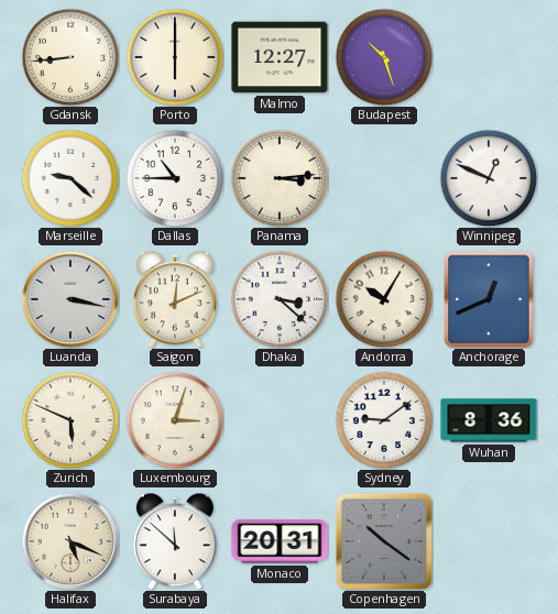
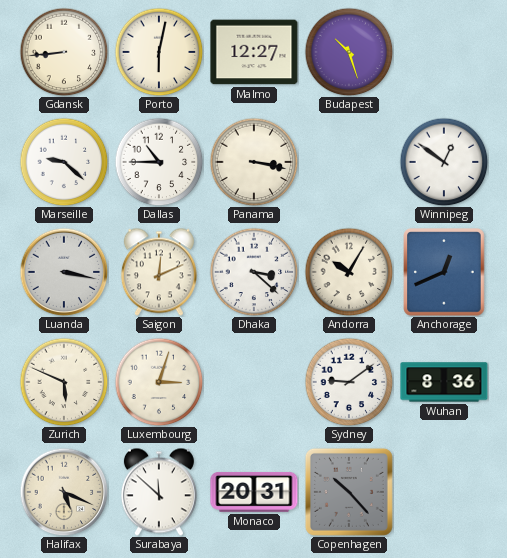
Porto: 6:00 -> 6:02
Panama: 3:14 -> 3:17
Winnipeg: 12:49 -> 12:51
Copenhagen: 10:21 -> 10:23
